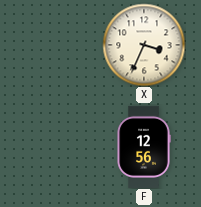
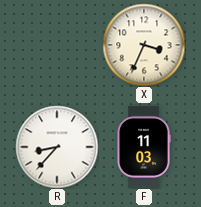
R: none -> 8:37
F: 12:56 -> 11:03
